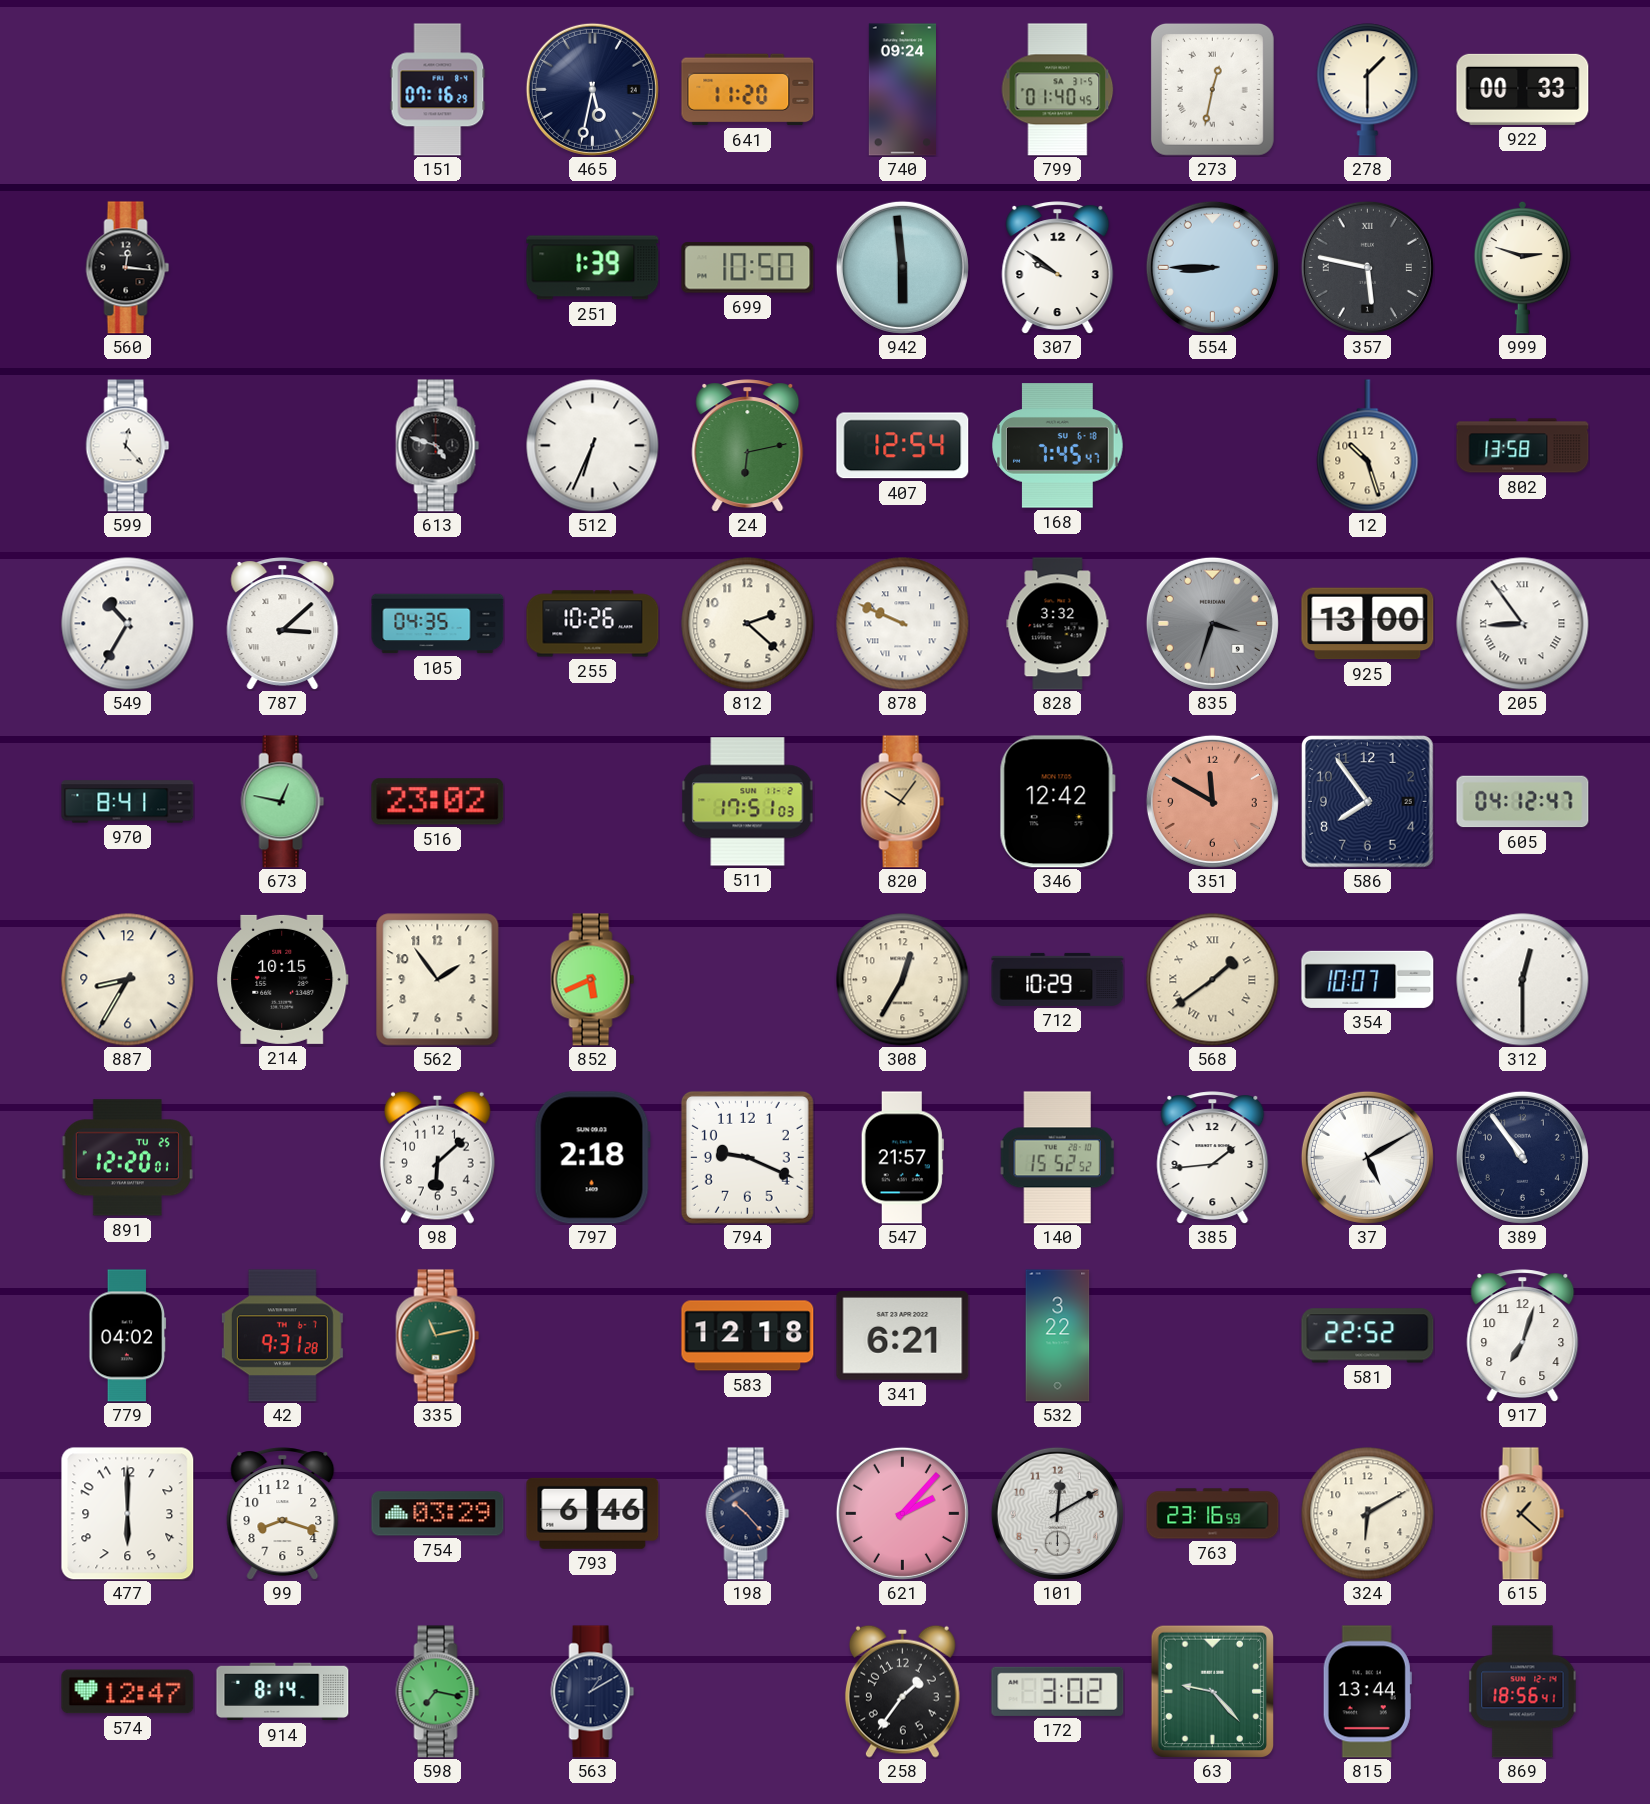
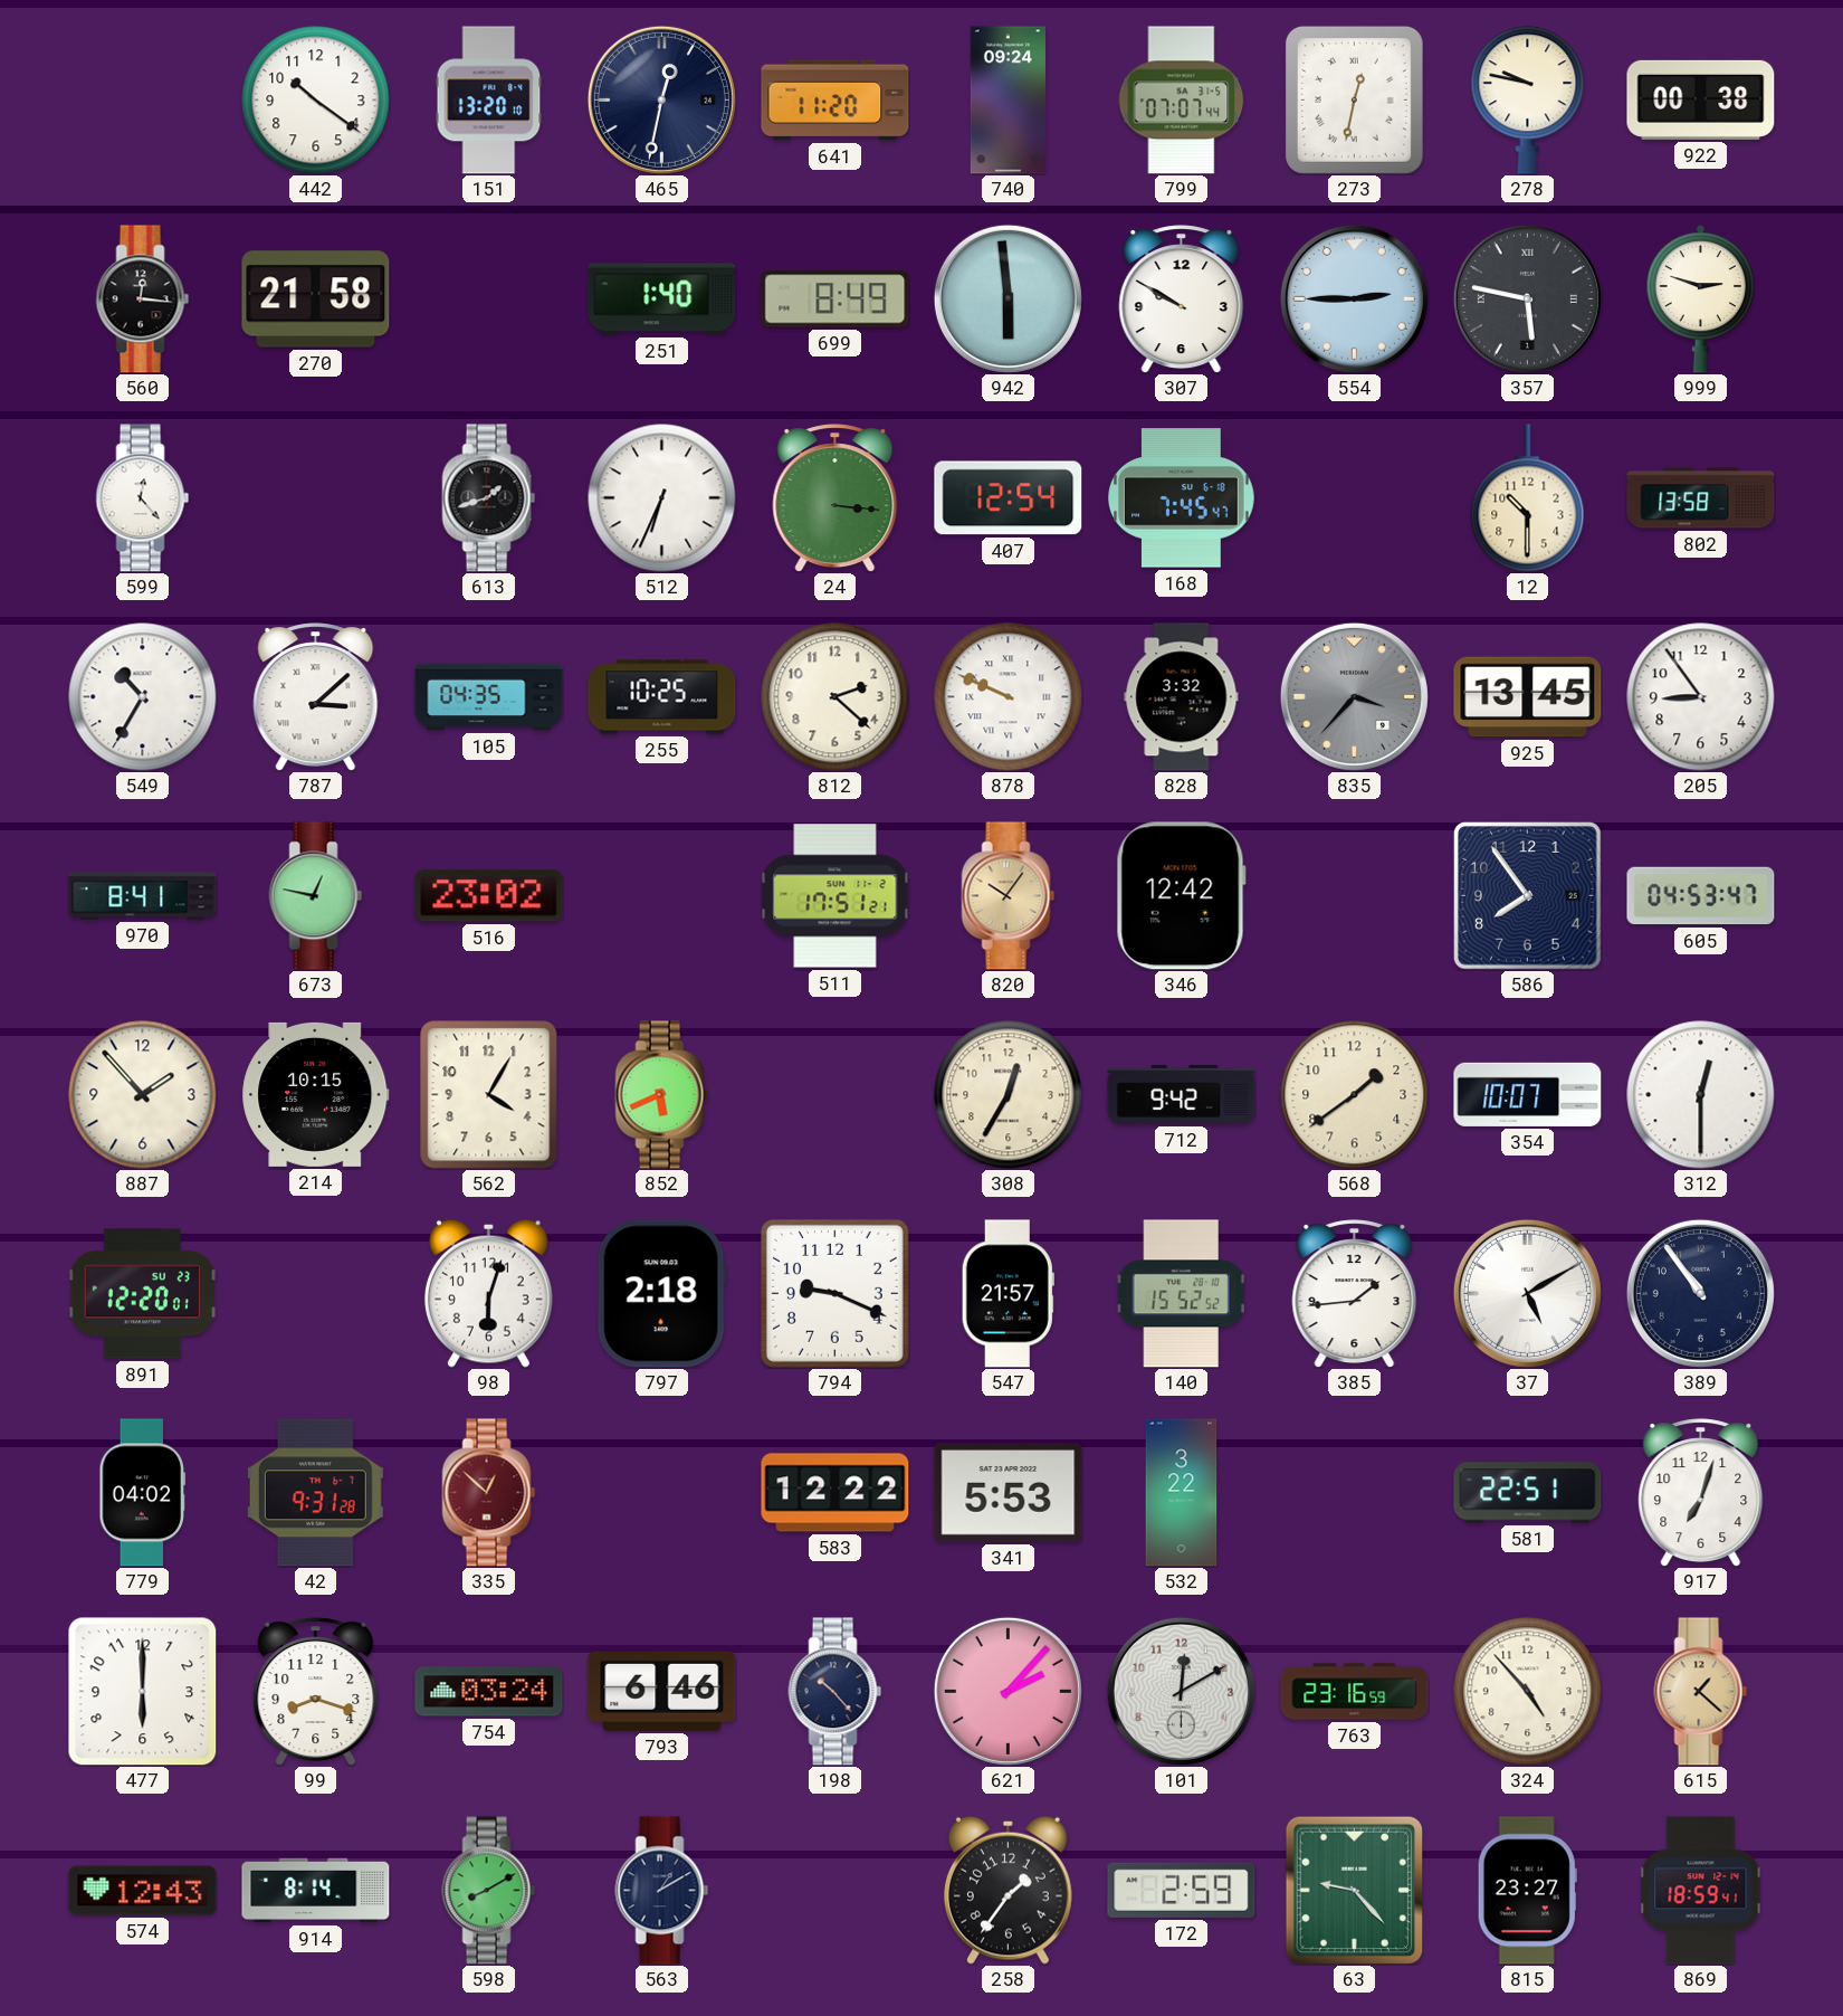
442: none -> 10:21
151: 07:16 -> 13:20
465: 5:32 -> 12:32
799: 01:40 -> 07:07
278: 1:30 -> 9:47
922: 00:33 -> 00:38
270: none -> 21:58
251: 1:39 -> 1:40
699: 10:50 -> 8:49
307: 9:51 -> 9:50
554: 8:45 -> 2:45
613: 4:48 -> 1:42
24: 6:13 -> 3:16
12: 10:27 -> 10:30
255: 10:26 -> 10:25
835: 3:33 -> 3:37
925: 13:00 -> 13:45
205 numerals: Roman -> Arabic
511: 17:51:03 -> 17:51:21
351: 11:50 -> none
605: 04:12 -> 04:53
887: 8:35 -> 1:53
562: 1:54 -> 4:05
712: 10:29 -> 9:42
568 numerals: Roman -> Arabic
891 date: TU 25 -> SU 23
98: 6:08 -> 6:03
335: 11:13 -> 12:52
335 dial: green -> burgundy
583: 12:18 -> 12:22
341: 6:21 -> 5:53
581: 22:52 -> 22:51
754: 03:29 -> 03:24
324: 6:10 -> 4:53
574: 12:47 -> 12:43
598: 7:17 -> 8:10
172: 3:02 -> 2:59
815: 13:44 -> 23:27
869: 18:56 -> 18:59
